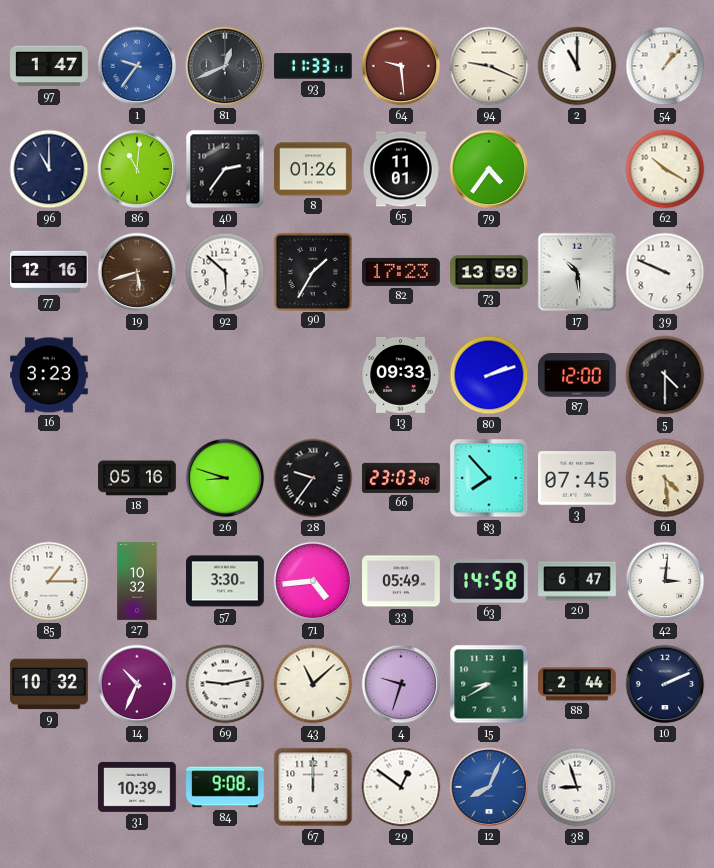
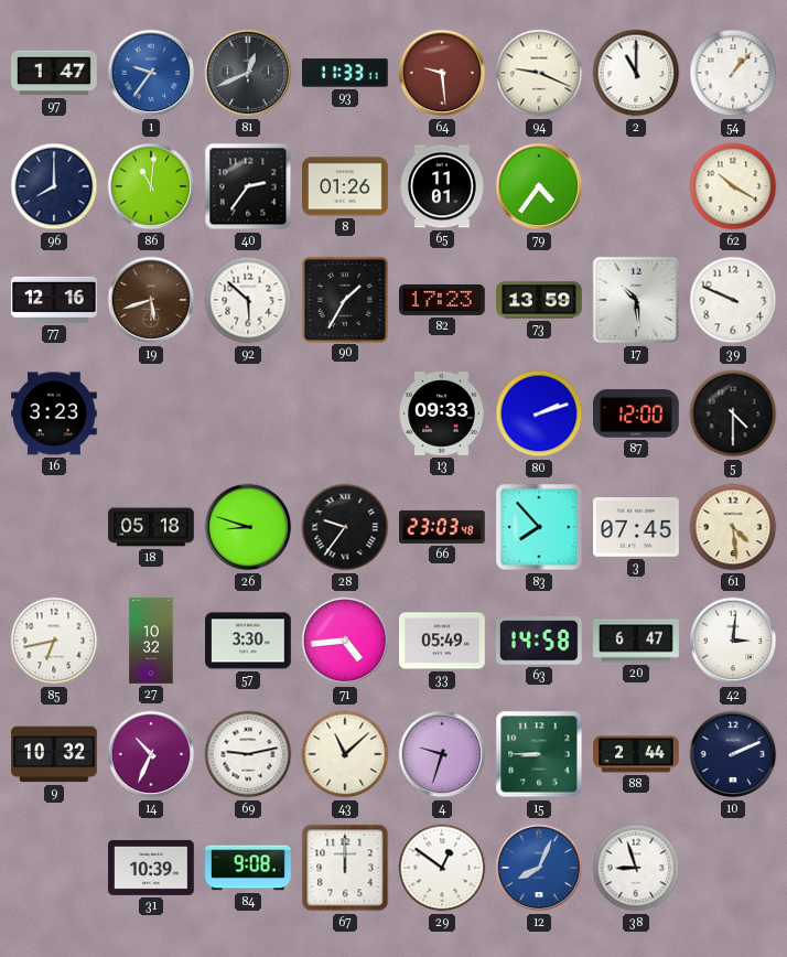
96: 11:00 -> 8:00
18: 05:16 -> 05:18
85: 1:15 -> 6:43
15: 8:40 -> 8:45
